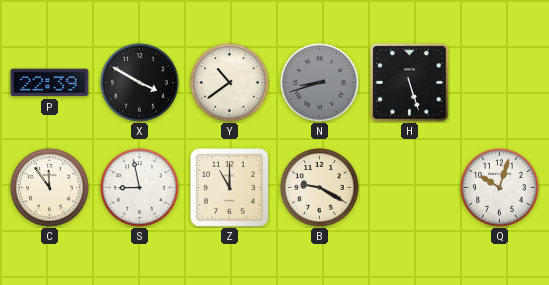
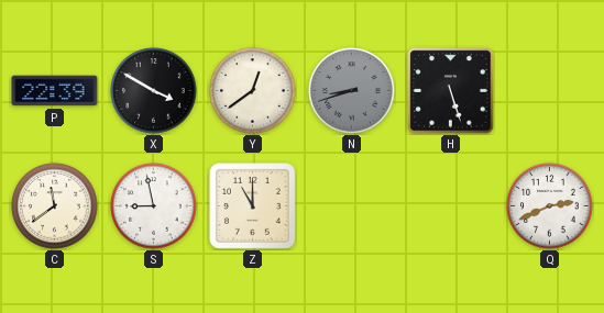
Y: 10:39 -> 12:39
C: 11:54 -> 11:39
B: 9:20 -> none
Q: 10:03 -> 2:41
